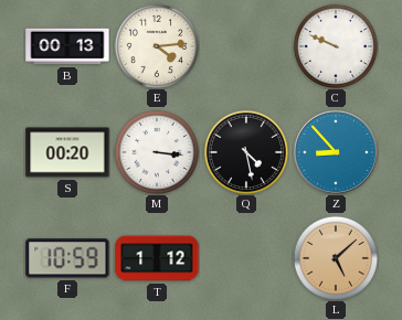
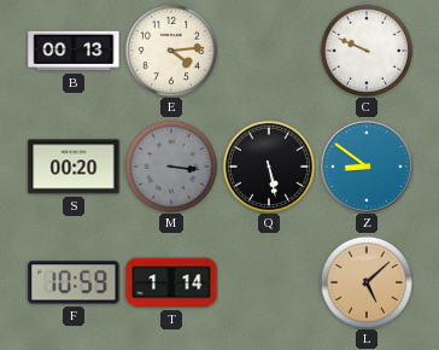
M dial: white -> grey
Q: 4:28 -> 5:28
Z: 8:53 -> 8:51
T: 1:12 -> 1:14
